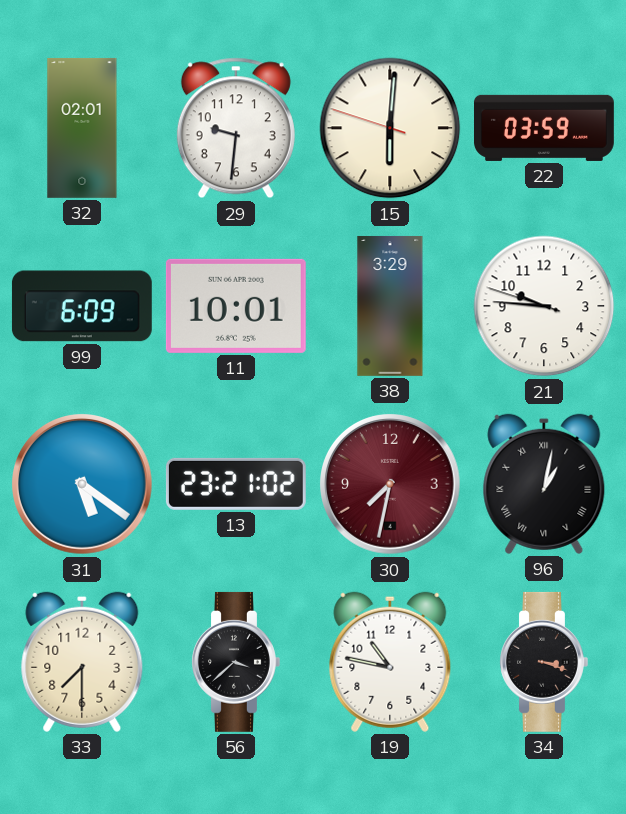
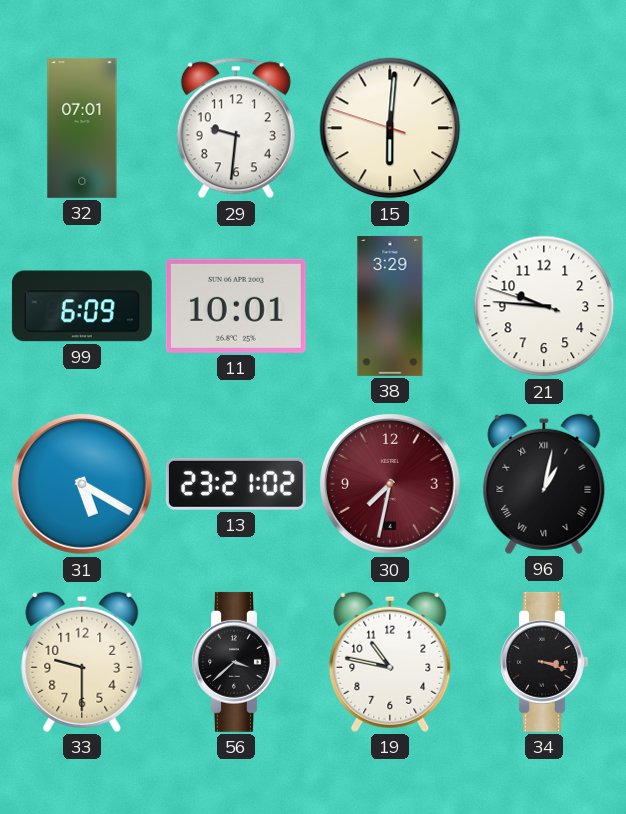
32: 02:01 -> 07:01
22: 03:59 -> none
31: 5:21 -> 5:20
33: 7:30 -> 9:30
